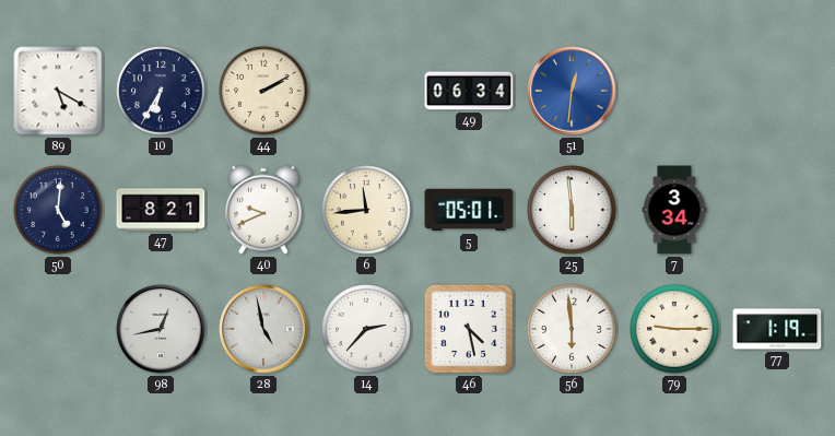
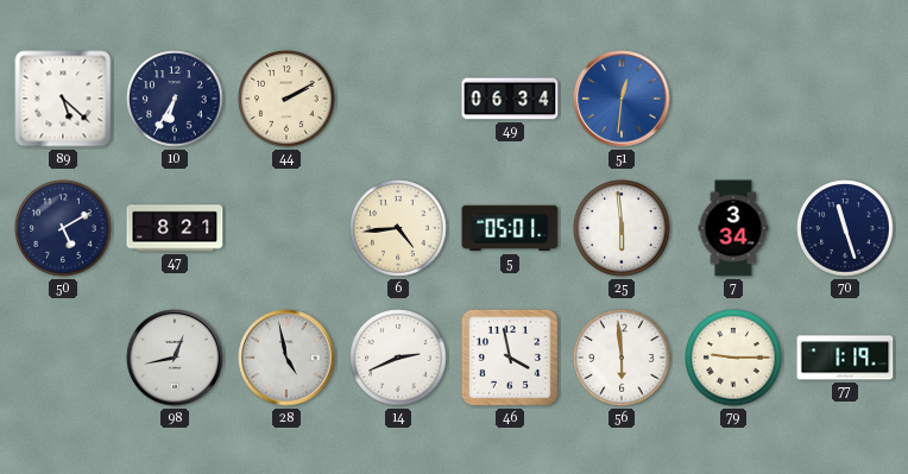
89: 5:20 -> 5:22
50: 5:01 -> 5:10
40: 9:41 -> none
6: 11:44 -> 4:44
70: none -> 11:27
14: 2:37 -> 2:41
46: 4:28 -> 3:58
